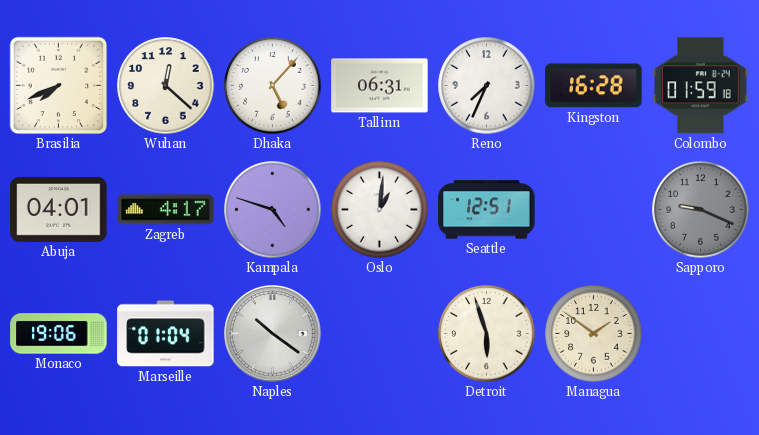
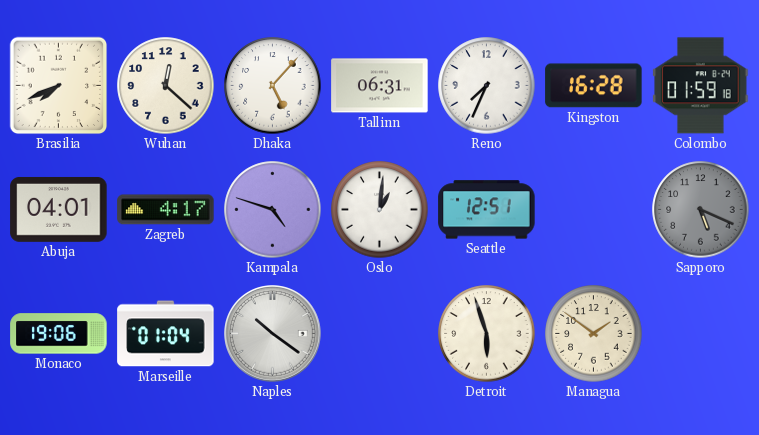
Sapporo: 9:19 -> 5:19
